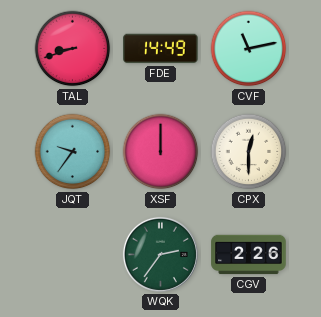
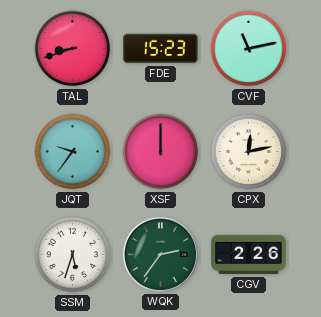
FDE: 14:49 -> 15:23
CPX: 12:30 -> 12:13
SSM: none -> 5:33
